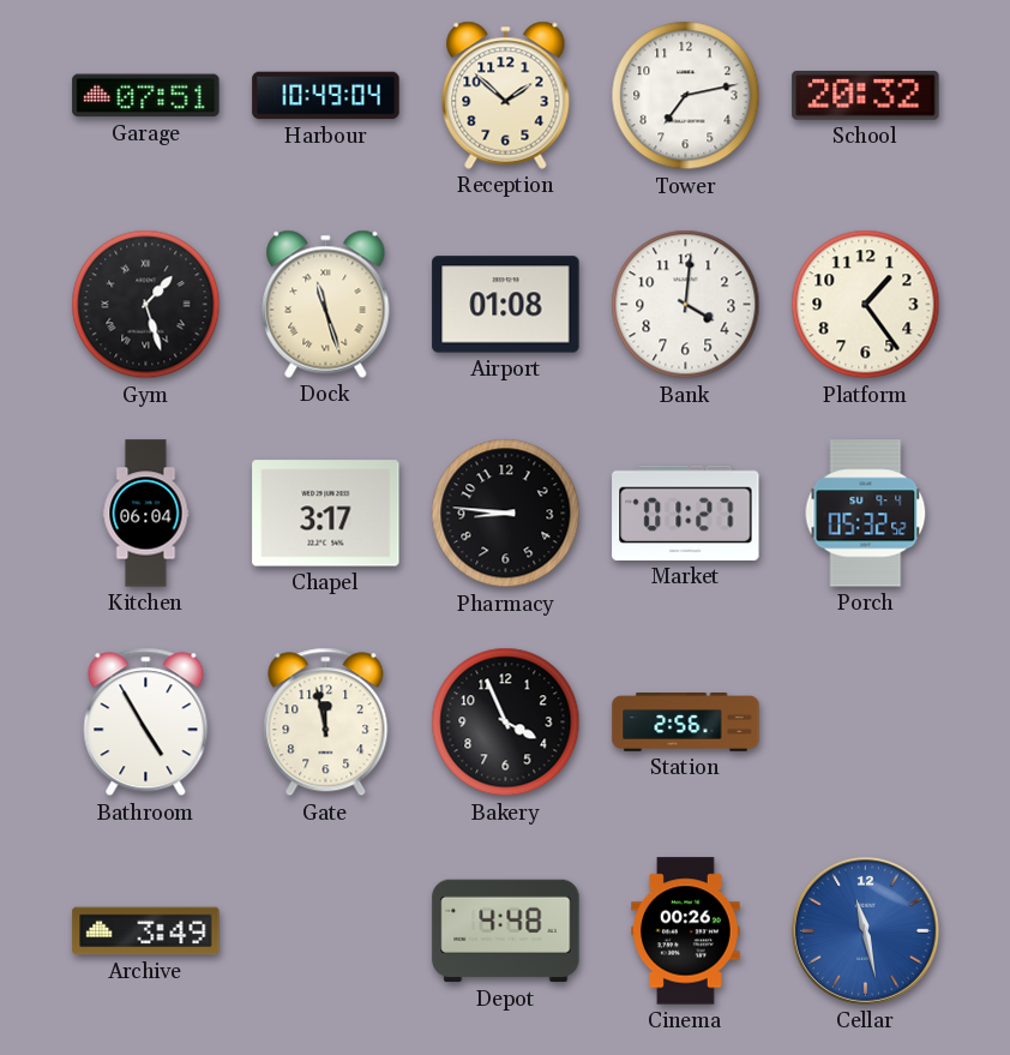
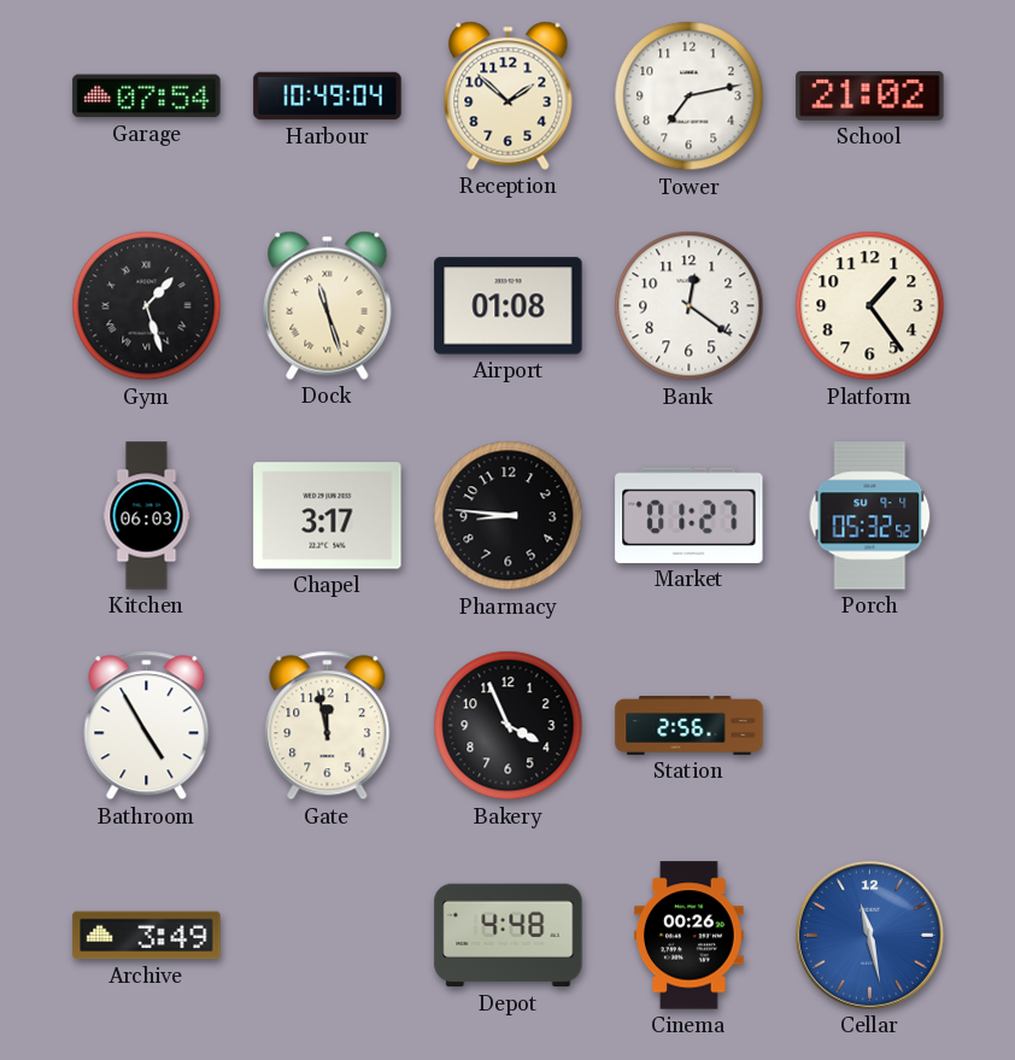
Garage: 07:51 -> 07:54
School: 20:32 -> 21:02
Bank: 4:01 -> 12:21
Kitchen: 06:04 -> 06:03
